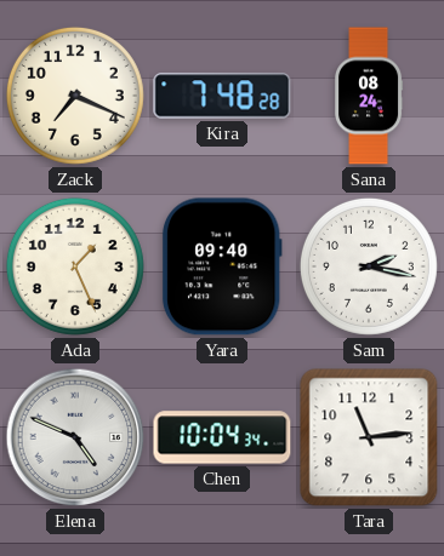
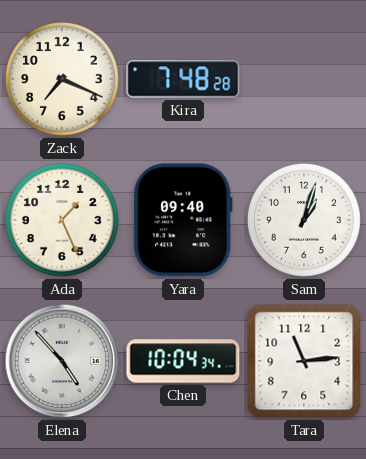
Sana: 08:24 -> none
Sam: 2:17 -> 1:03
Elena: 4:49 -> 4:53
